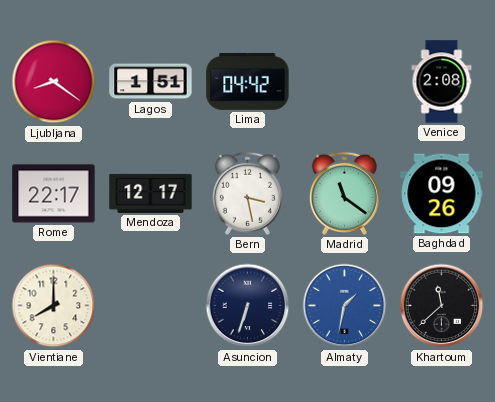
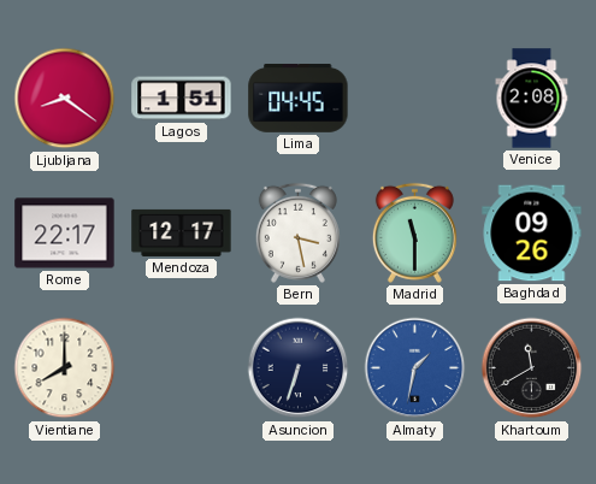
Lima: 04:42 -> 04:45
Madrid: 11:21 -> 11:30
Khartoum: 11:38 -> 11:40
